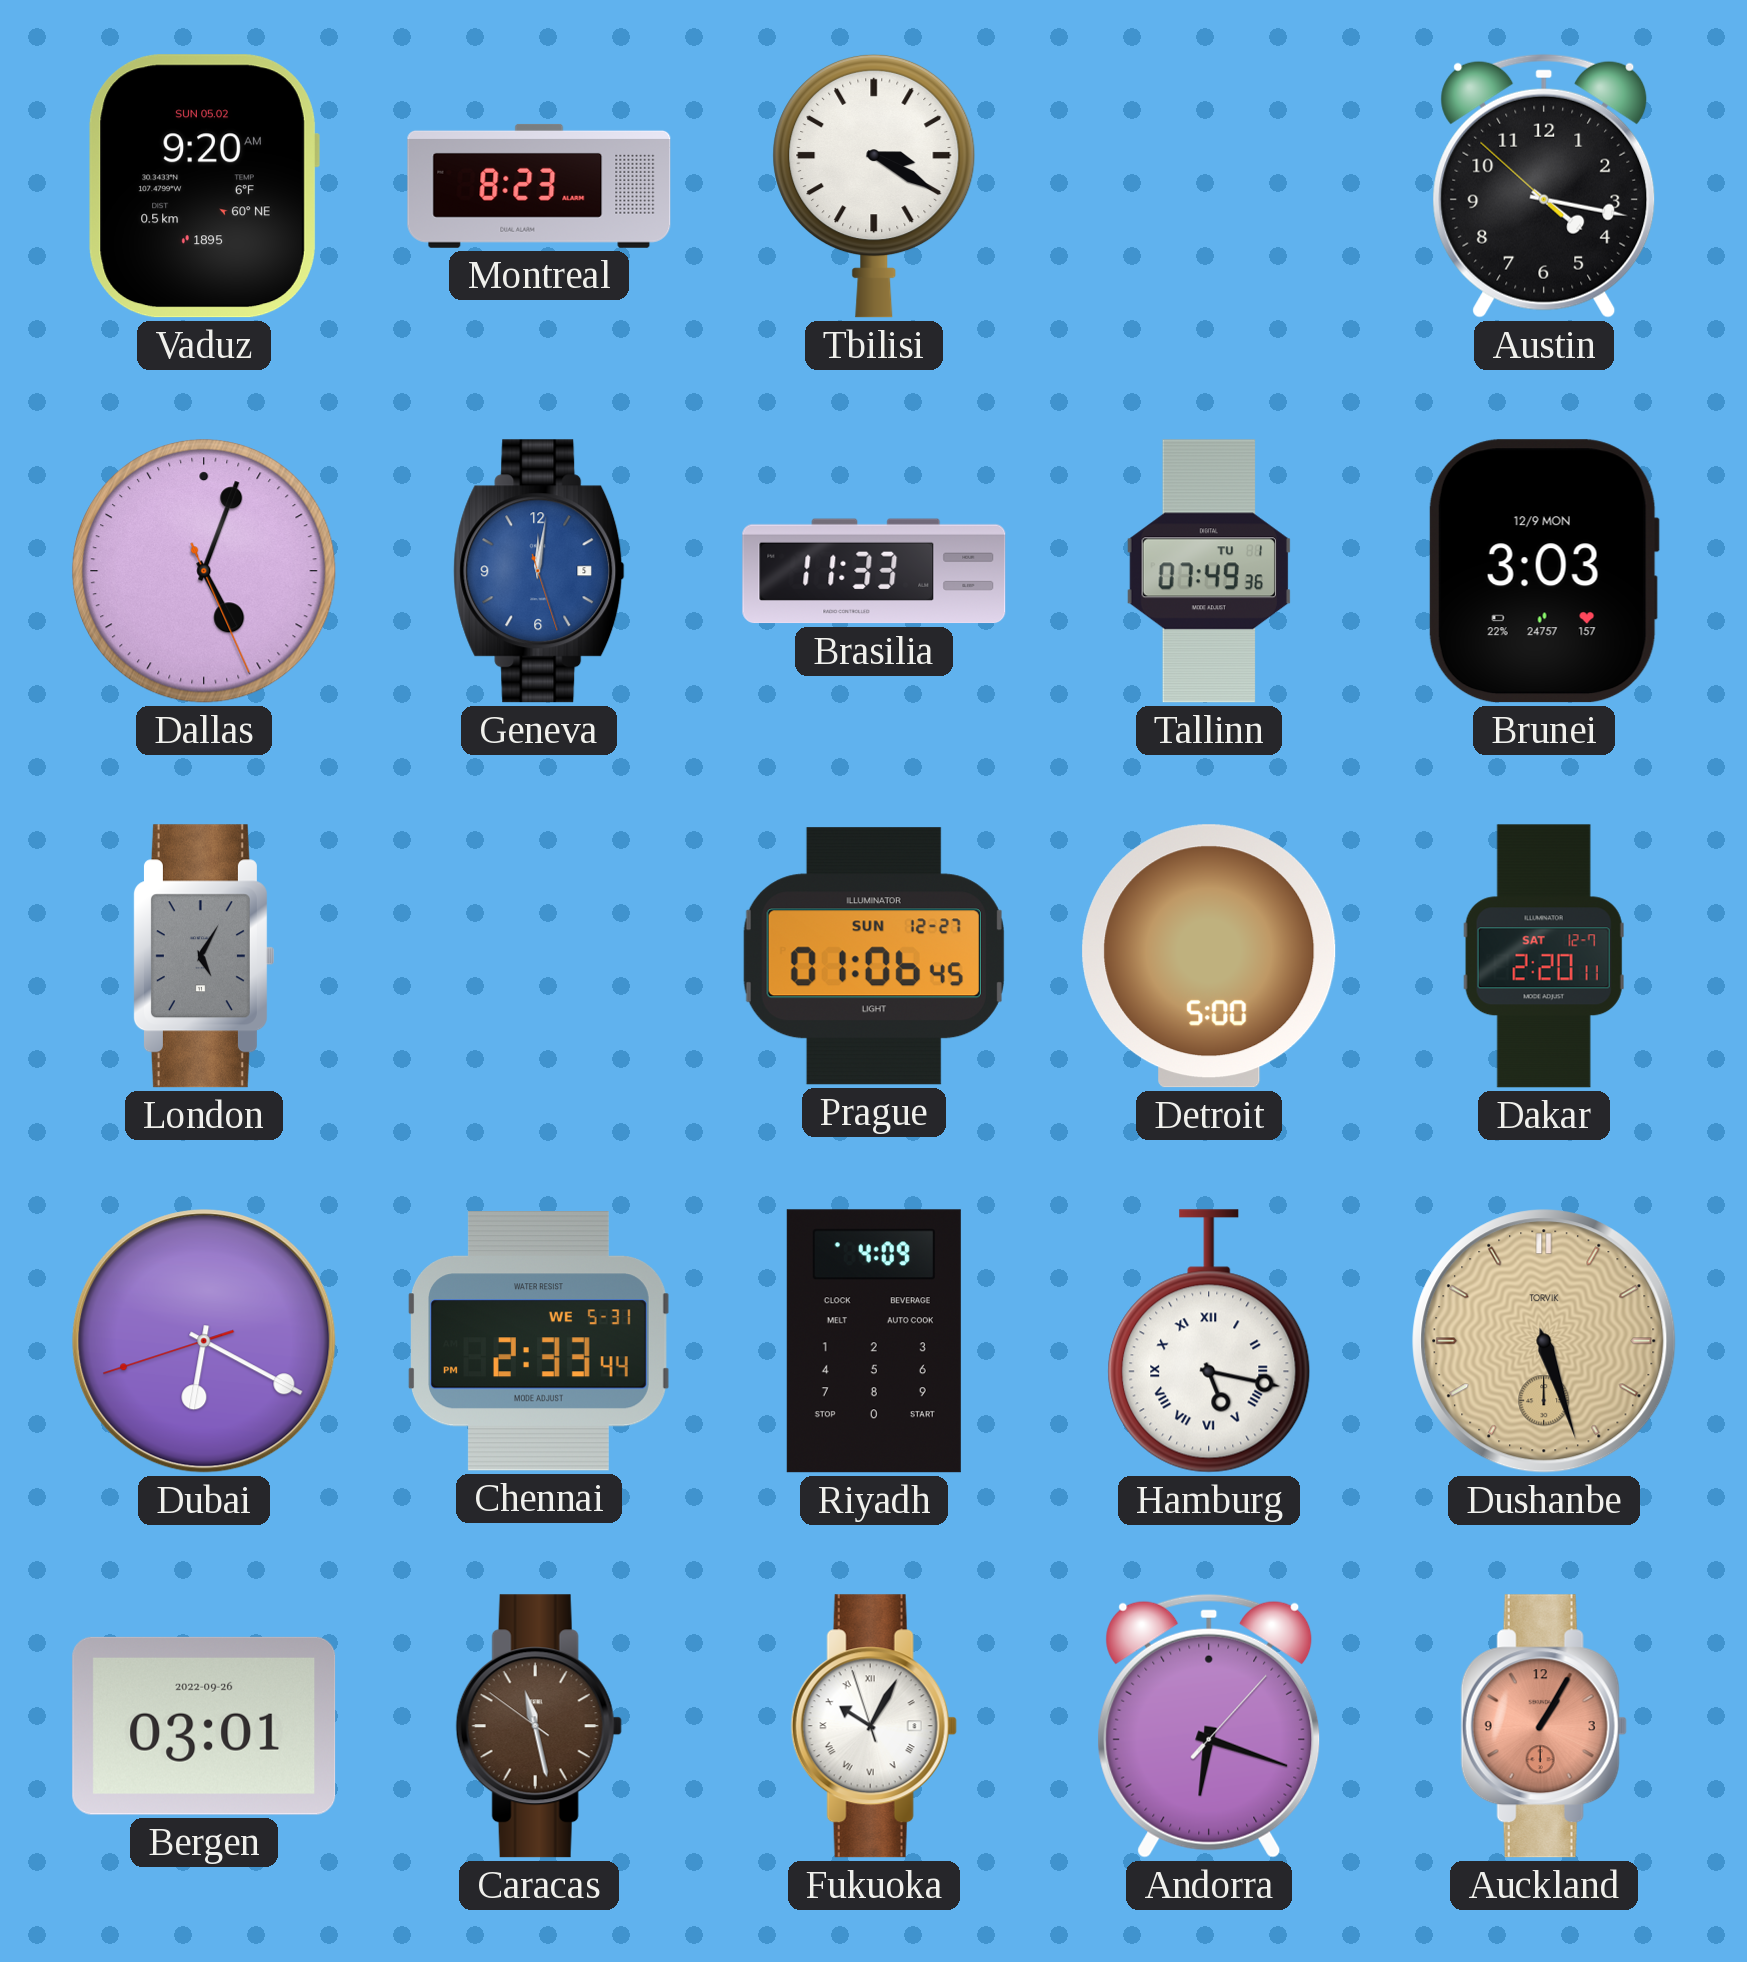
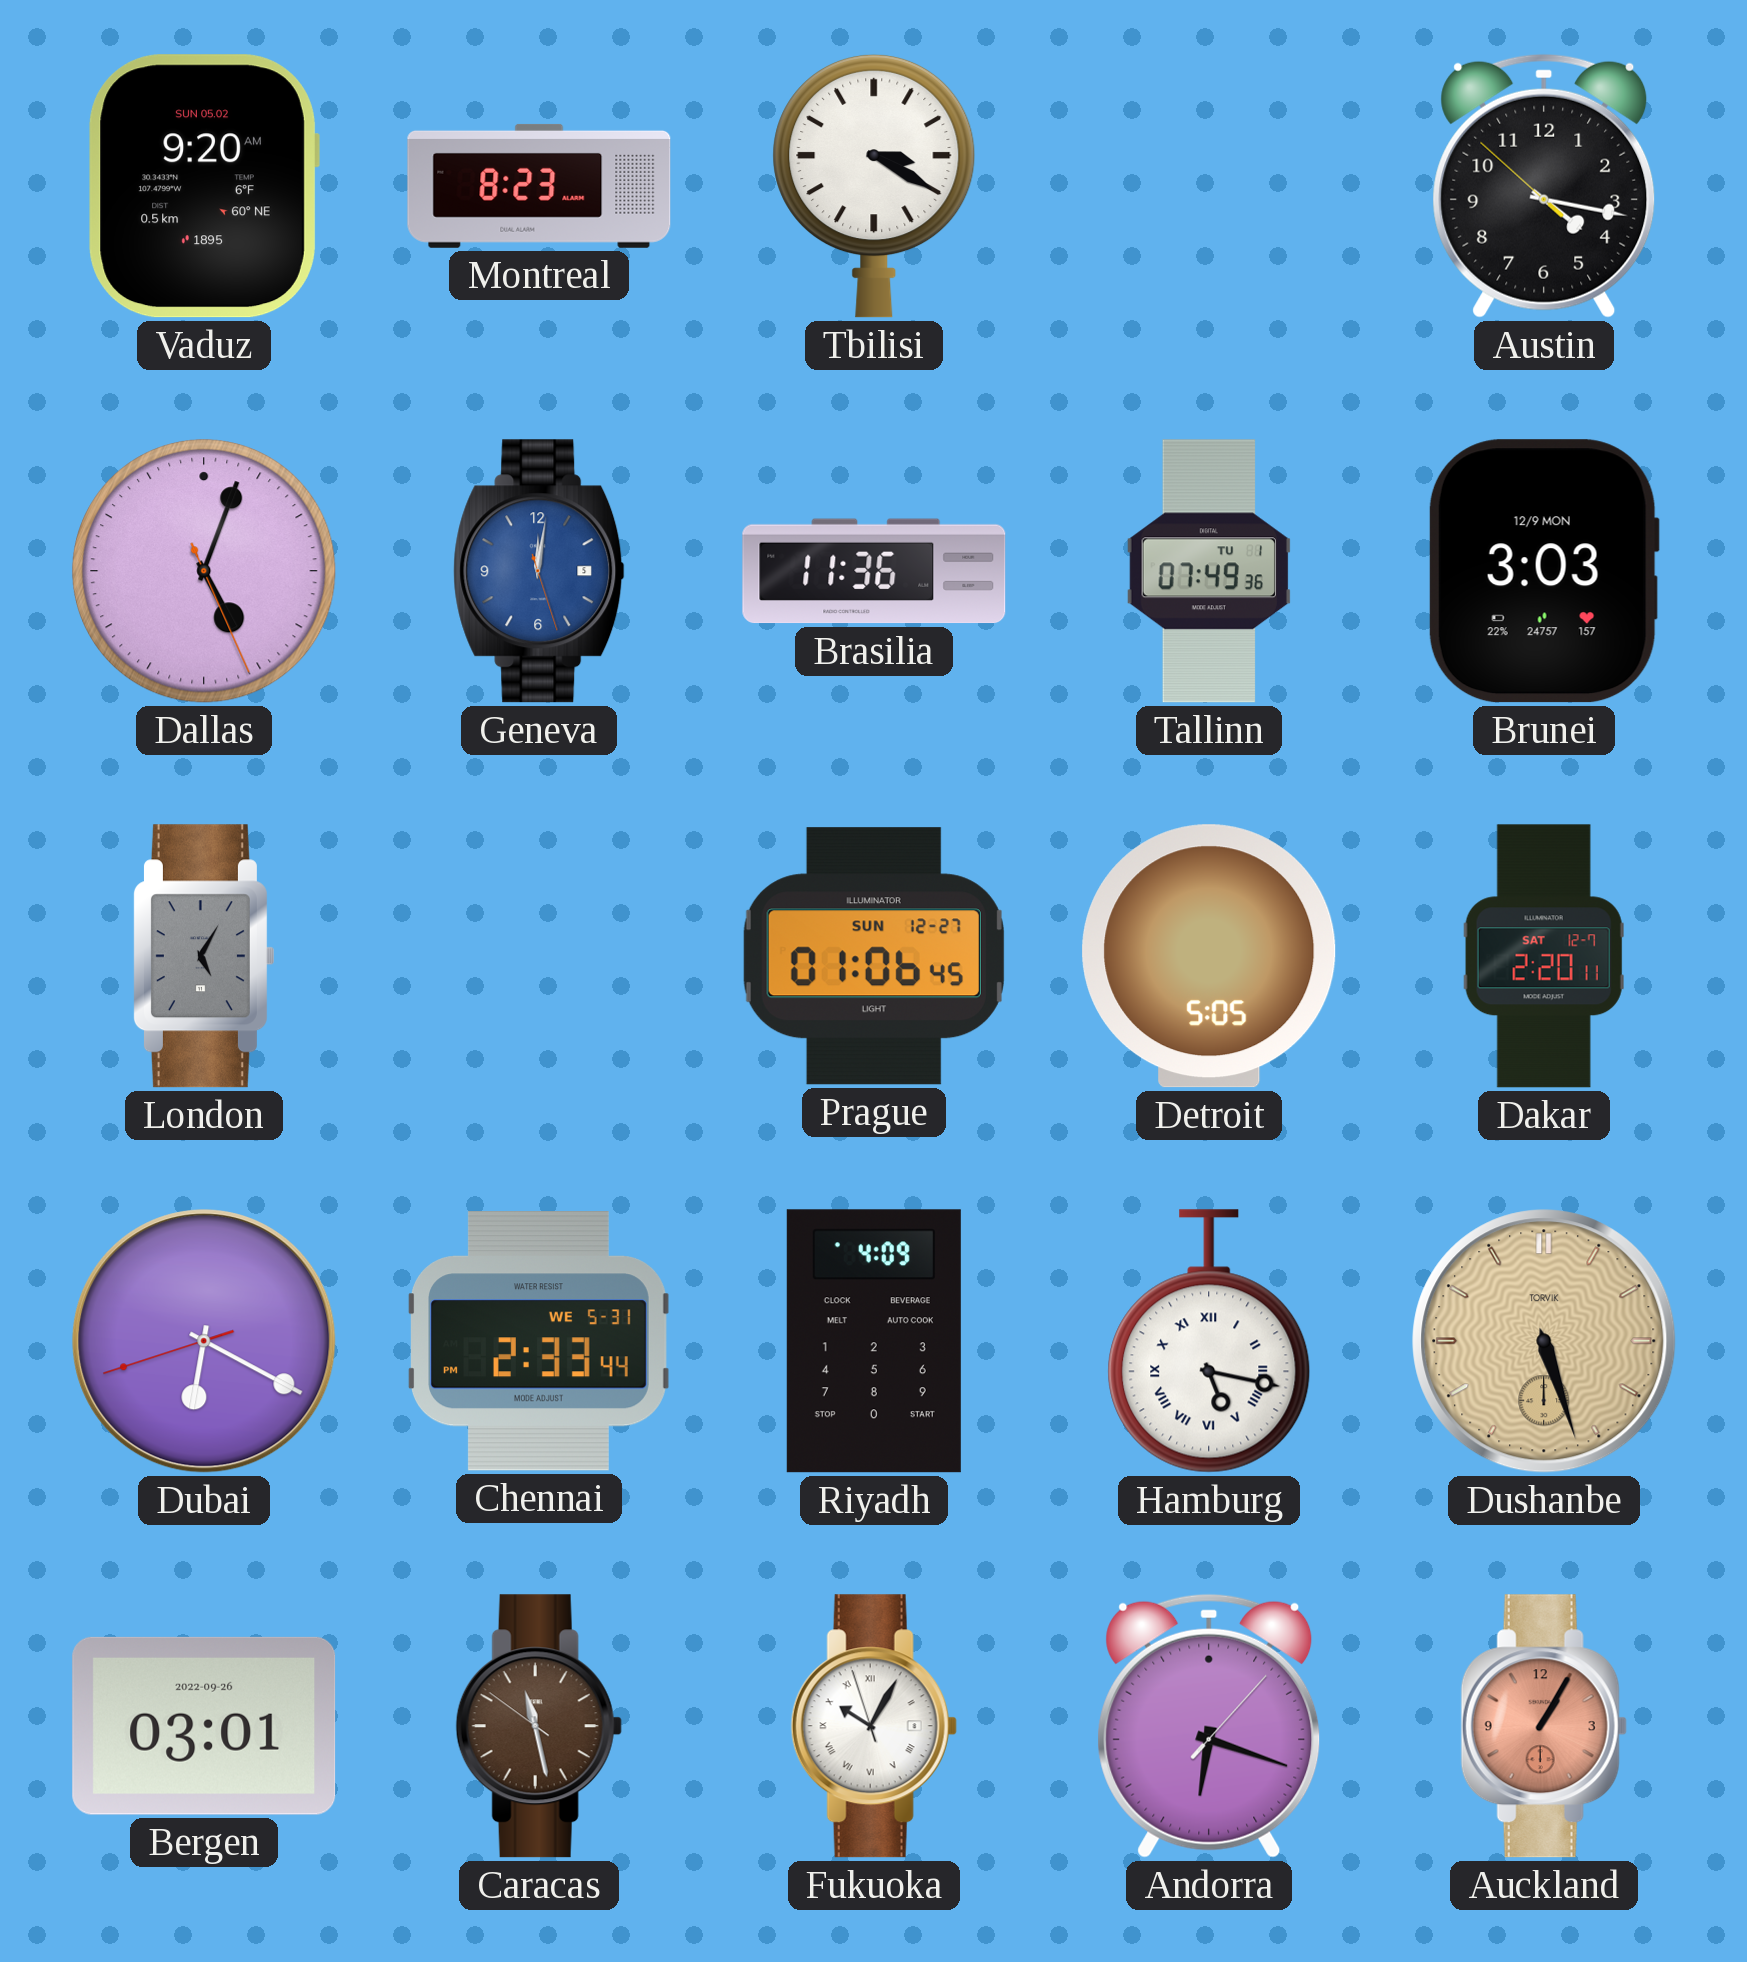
Brasilia: 11:33 -> 11:36
Detroit: 5:00 -> 5:05
